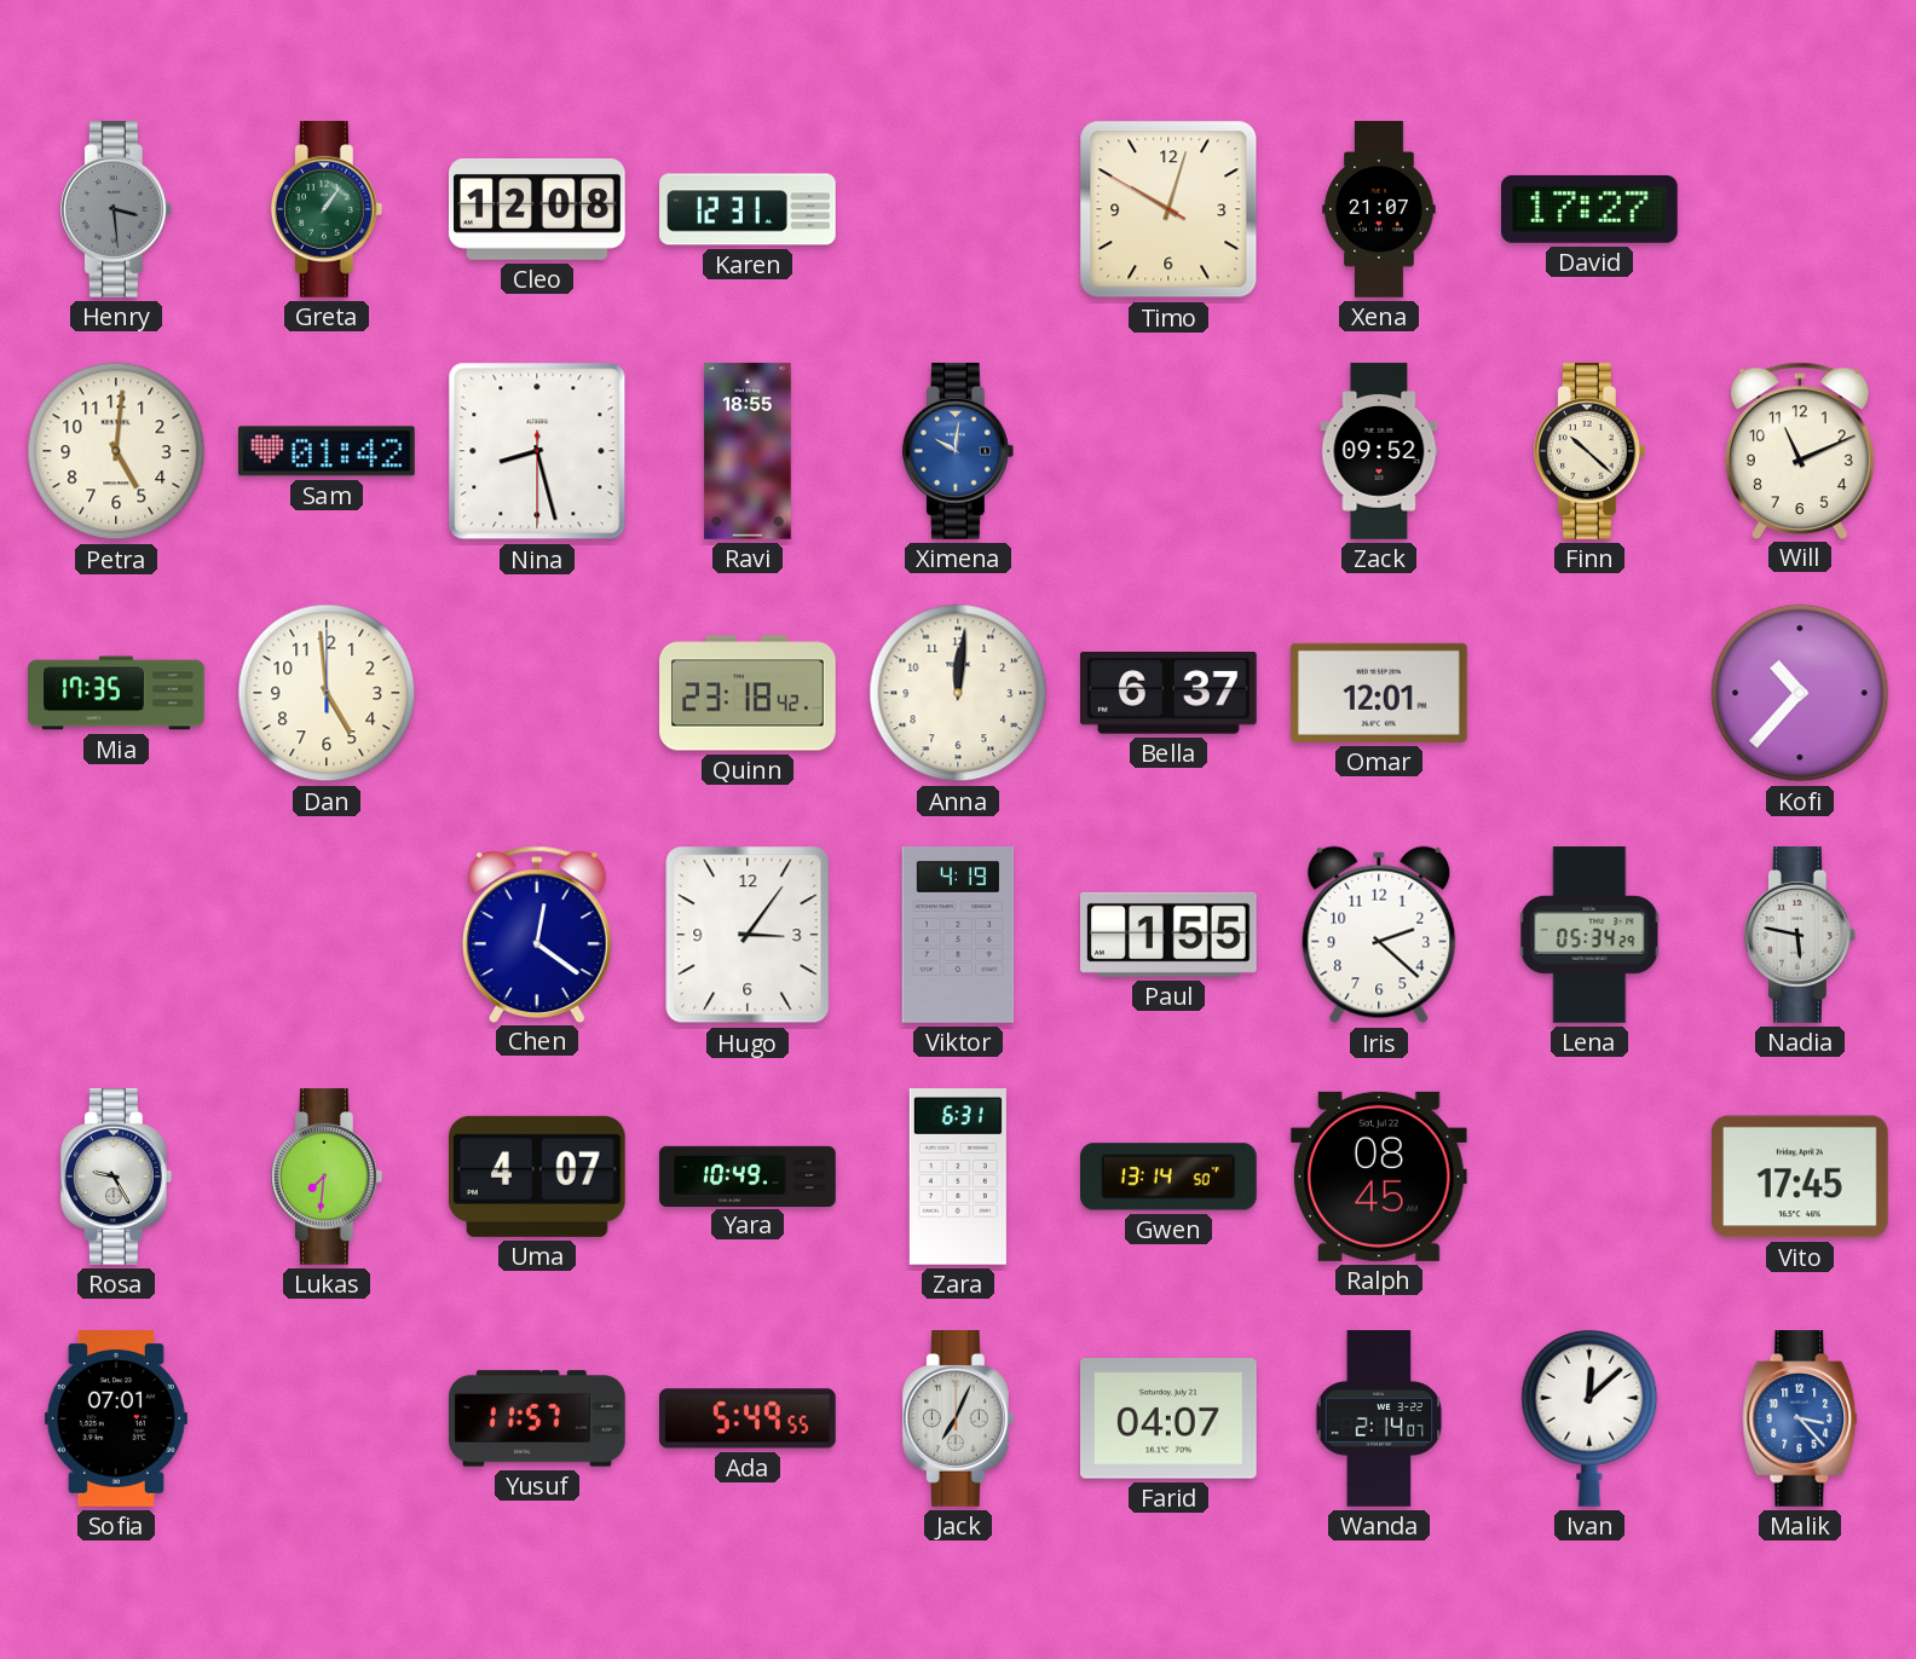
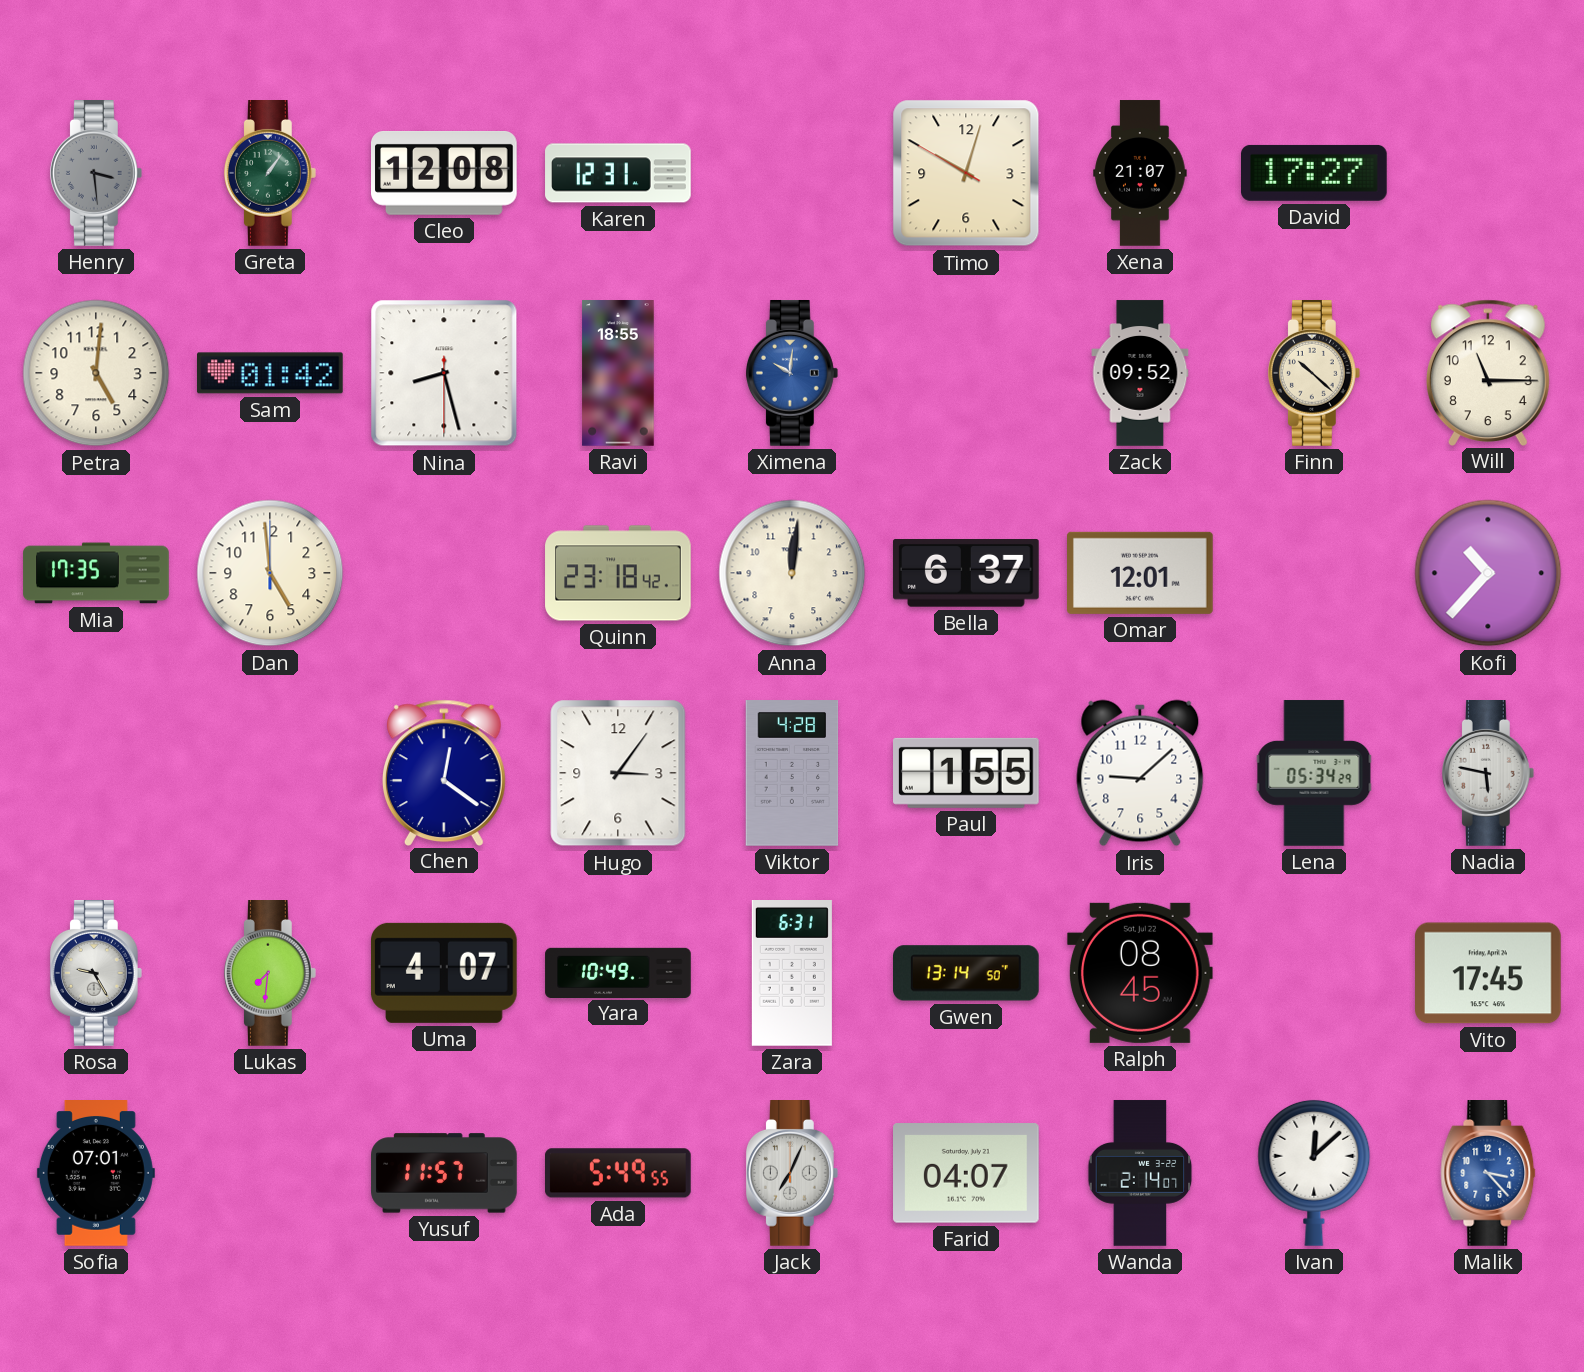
Will: 11:11 -> 11:15
Viktor: 4:19 -> 4:28
Iris: 2:22 -> 9:08
